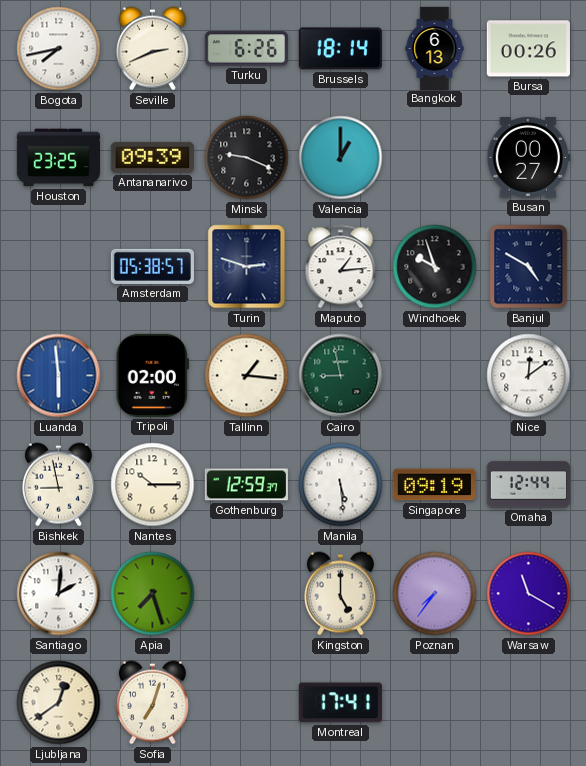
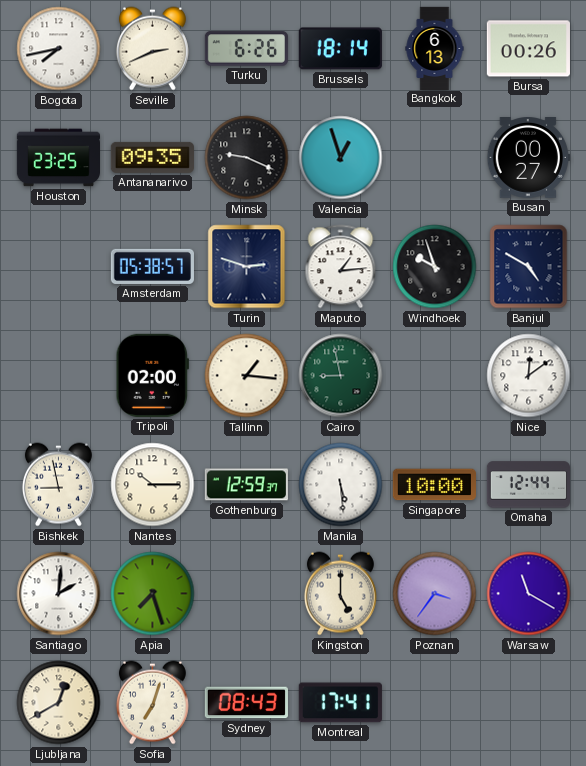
Antananarivo: 09:39 -> 09:35
Valencia: 1:00 -> 12:57
Luanda: 5:59 -> none
Singapore: 09:19 -> 10:00
Poznan: 7:36 -> 3:36
Ljubljana: 12:39 -> 12:40
Sydney: none -> 08:43
